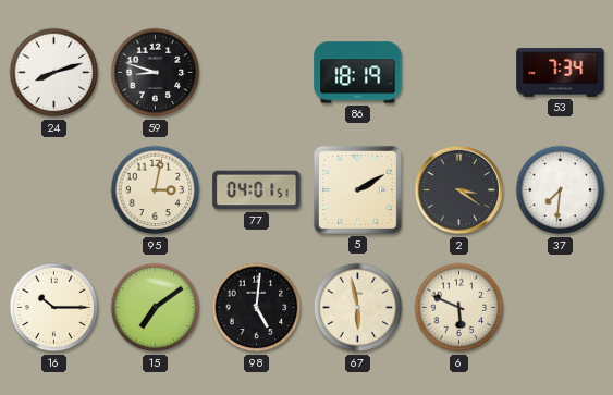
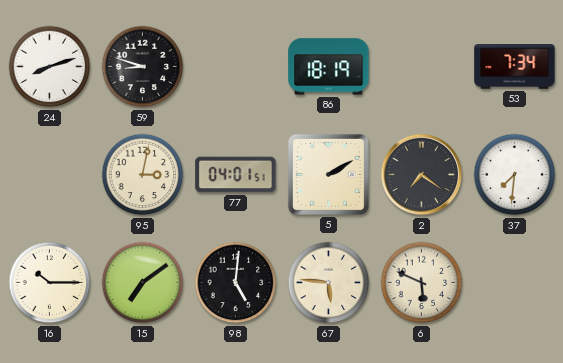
2: 3:21 -> 7:21
67: 5:58 -> 5:46
